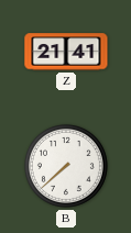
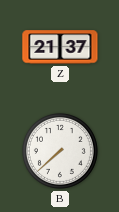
Z: 21:41 -> 21:37
